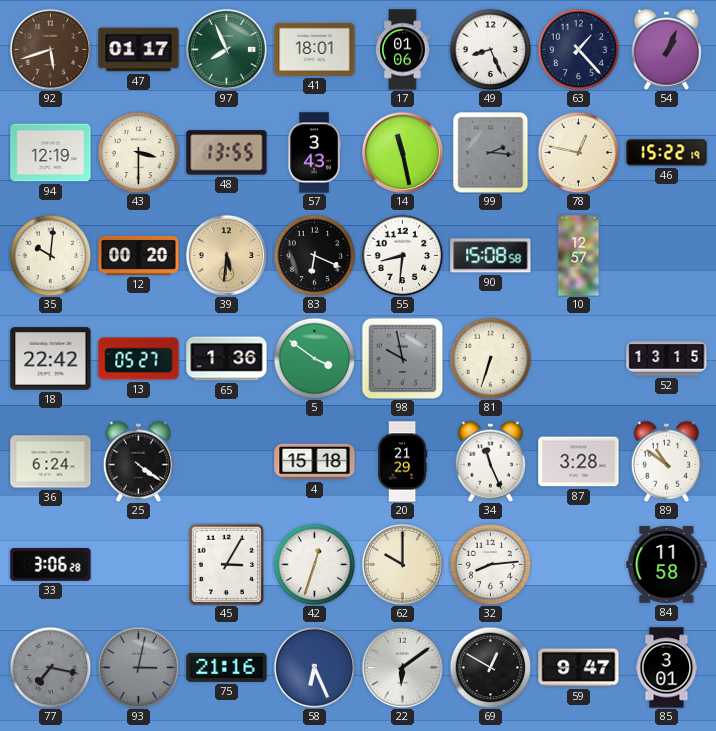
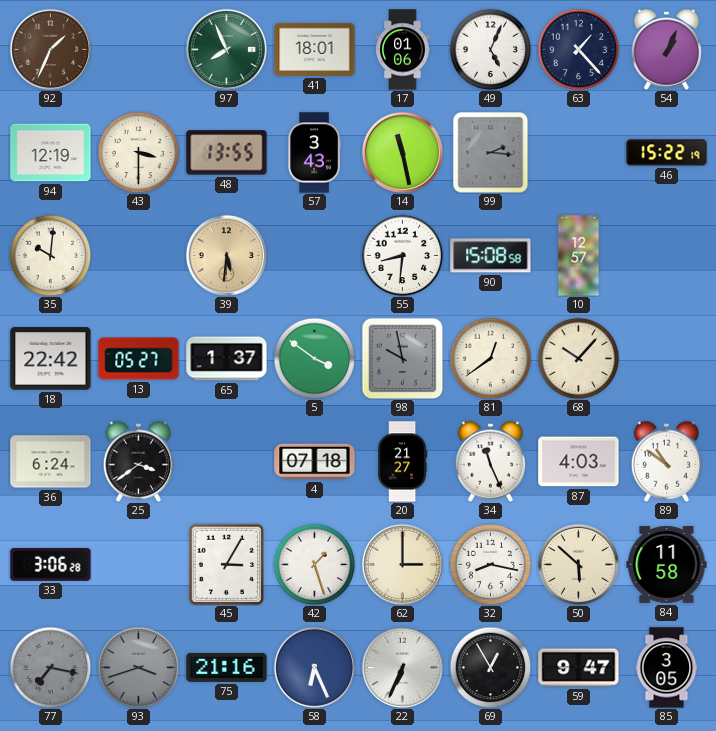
92: 5:42 -> 1:34
47: 01:17 -> none
49: 8:26 -> 5:04
78: 12:47 -> none
12: 00:20 -> none
83: 6:19 -> none
65: 1:36 -> 1:37
81: 6:33 -> 12:39
68: none -> 10:07
52: 13:15 -> none
25: 4:21 -> 3:39
4: 15:18 -> 07:18
20: 21:29 -> 21:27
87: 3:28 -> 4:03
42: 12:33 -> 1:27
62: 10:00 -> 3:00
32: 8:14 -> 8:17
50: none -> 5:52
93: 3:02 -> 3:42
22: 6:09 -> 6:34
69: 12:50 -> 12:55
85: 3:01 -> 3:05
